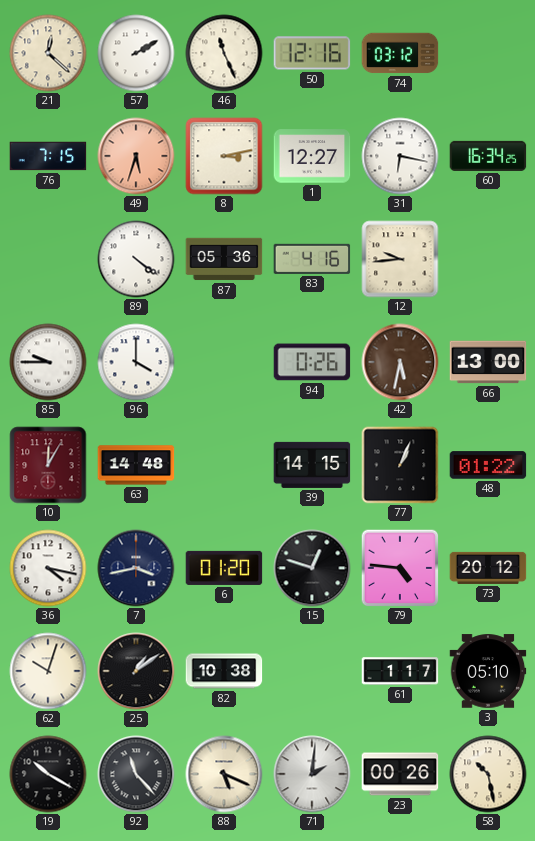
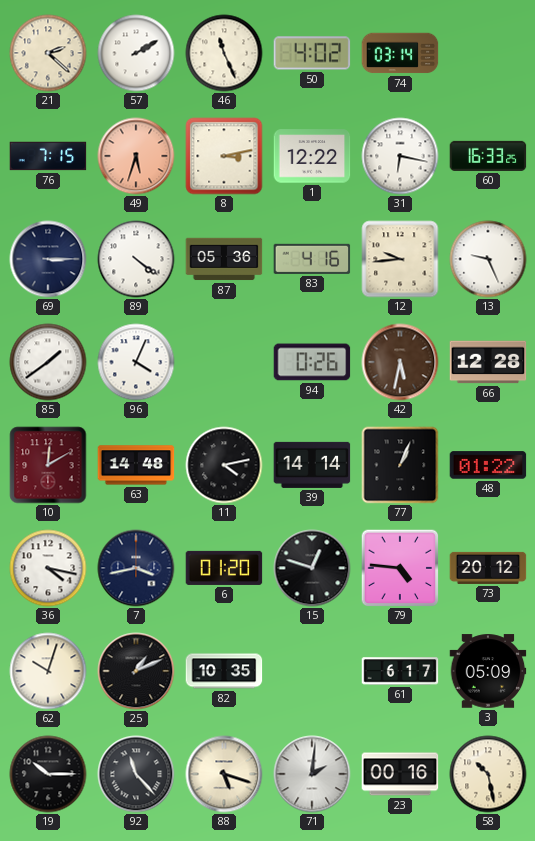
21: 12:22 -> 2:22
50: 12:16 -> 4:02
74: 03:12 -> 03:14
1: 12:27 -> 12:22
60: 16:34 -> 16:33
69: none -> 3:15
13: none -> 9:26
85: 9:45 -> 1:39
96: 4:00 -> 4:04
66: 13:00 -> 12:28
10: 12:05 -> 12:10
11: none -> 4:13
39: 14:15 -> 14:14
25: 1:09 -> 1:11
82: 10:38 -> 10:35
61: 1:17 -> 6:17
3: 05:10 -> 05:09
19: 10:20 -> 10:15
88: 5:19 -> 5:18
23: 00:26 -> 00:16
